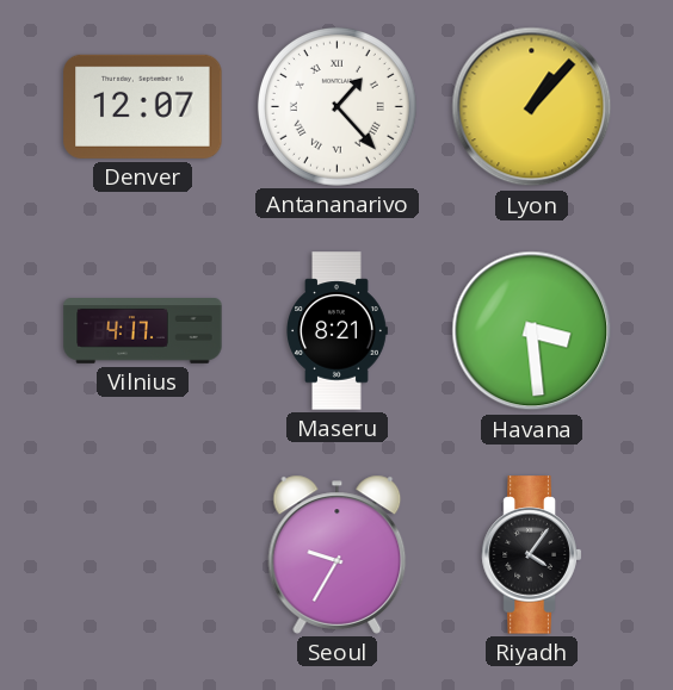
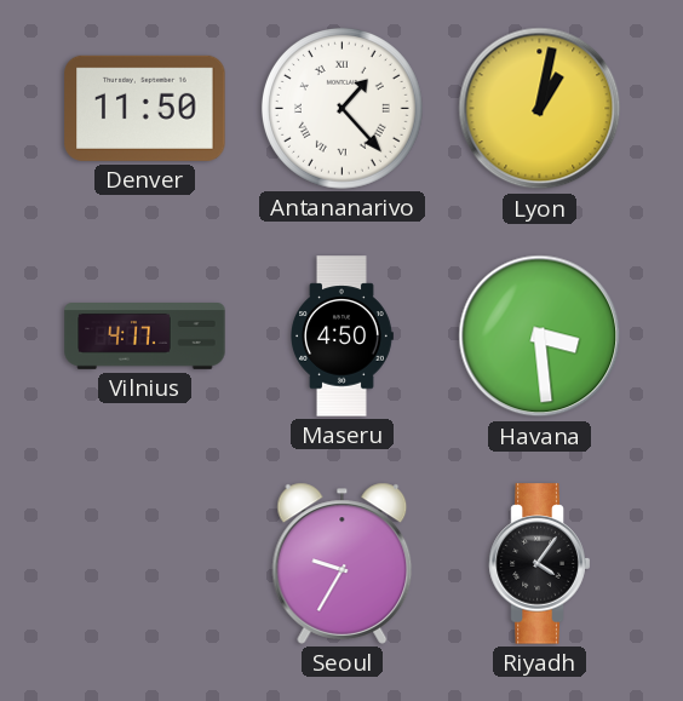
Denver: 12:07 -> 11:50
Lyon: 1:07 -> 1:02
Maseru: 8:21 -> 4:50
